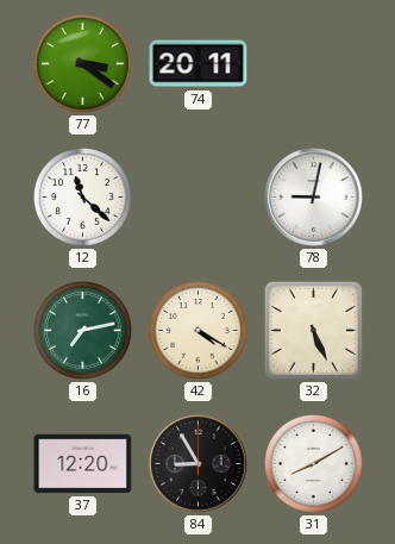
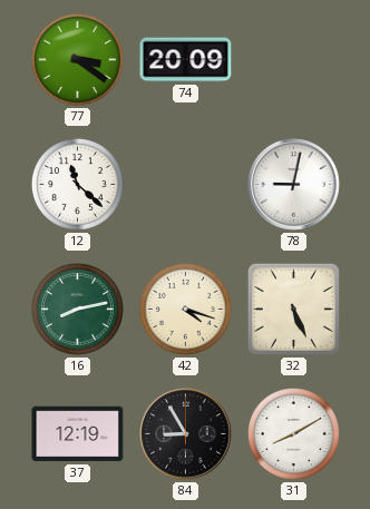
74: 20:11 -> 20:09
16: 7:13 -> 8:13
42: 4:20 -> 4:18
37: 12:20 -> 12:19
